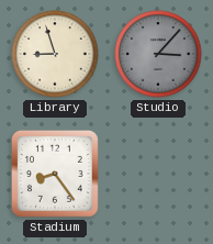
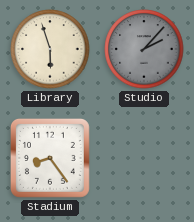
Library: 8:57 -> 5:57
Studio: 3:07 -> 2:07
